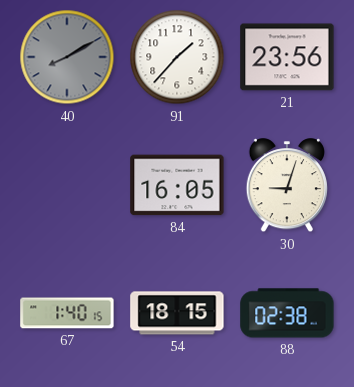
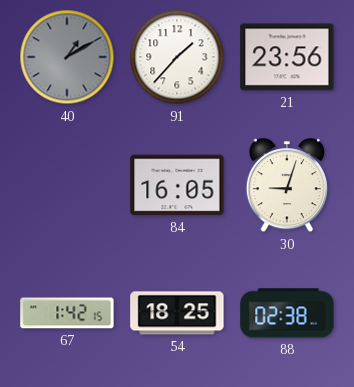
40: 8:10 -> 1:10
67: 1:40 -> 1:42
54: 18:15 -> 18:25
